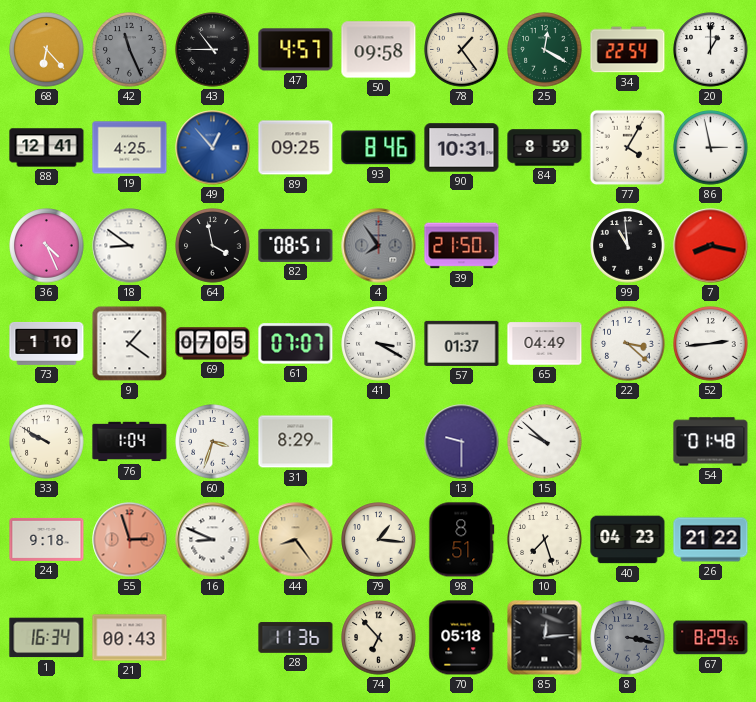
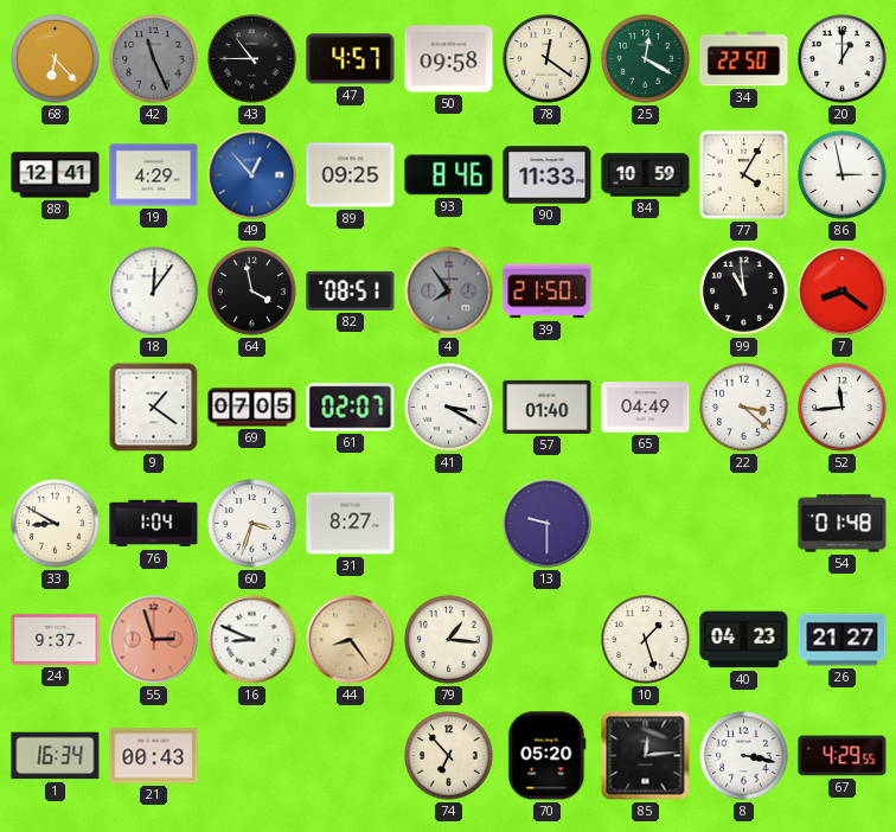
78: 1:24 -> 12:21
34: 22:54 -> 22:50
19: 4:25 -> 4:29
90: 10:31 -> 11:33
84: 8:59 -> 10:59
36: 4:26 -> none
18: 8:51 -> 12:06
7: 8:17 -> 8:21
73: 1:10 -> none
61: 07:07 -> 02:07
57: 01:37 -> 01:40
52: 2:44 -> 11:44
33: 9:50 -> 8:50
31: 8:29 -> 8:27
15: 9:52 -> none
24: 9:18 -> 9:37
98: 8:51 -> none
10: 7:27 -> 1:27
26: 21:22 -> 21:27
28: 11:36 -> none
70: 05:18 -> 05:20
8 dial: grey -> white
67: 8:29 -> 4:29
